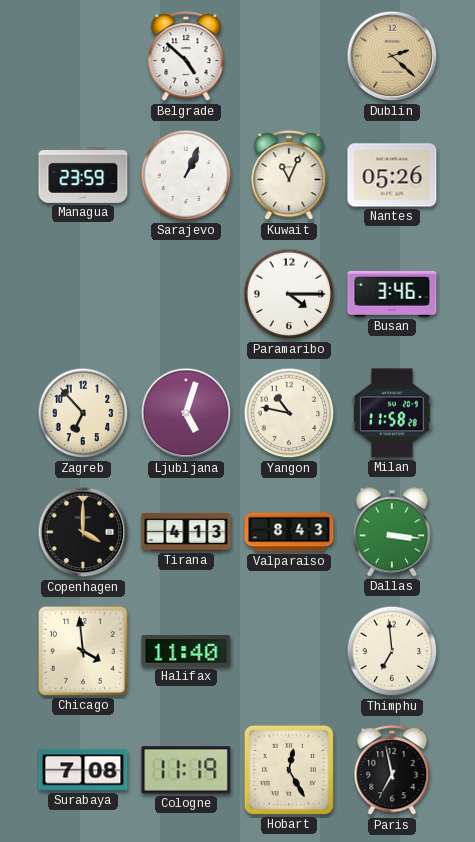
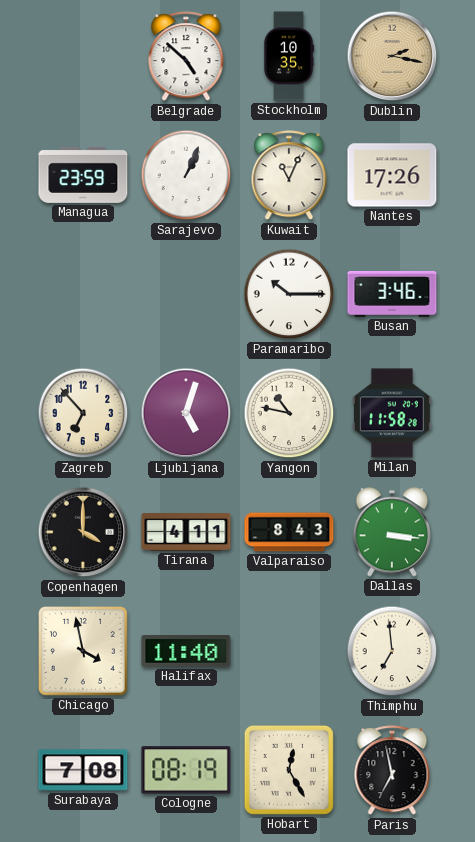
Stockholm: none -> 10:35
Dublin: 2:22 -> 2:17
Nantes: 05:26 -> 17:26
Paramaribo: 4:15 -> 10:15
Tirana: 4:13 -> 4:11
Chicago: 3:59 -> 3:58
Cologne: 11:19 -> 08:19
